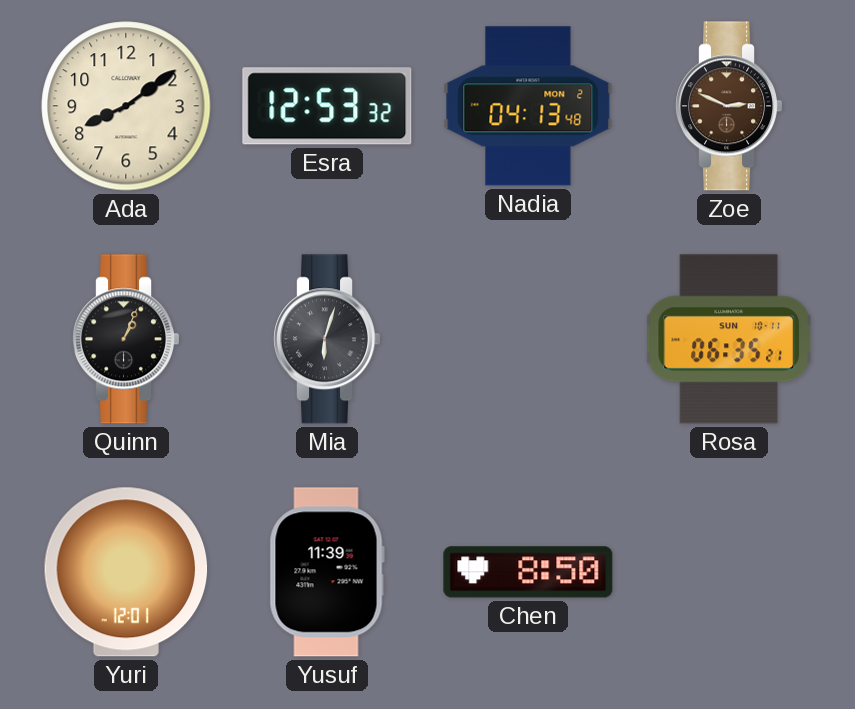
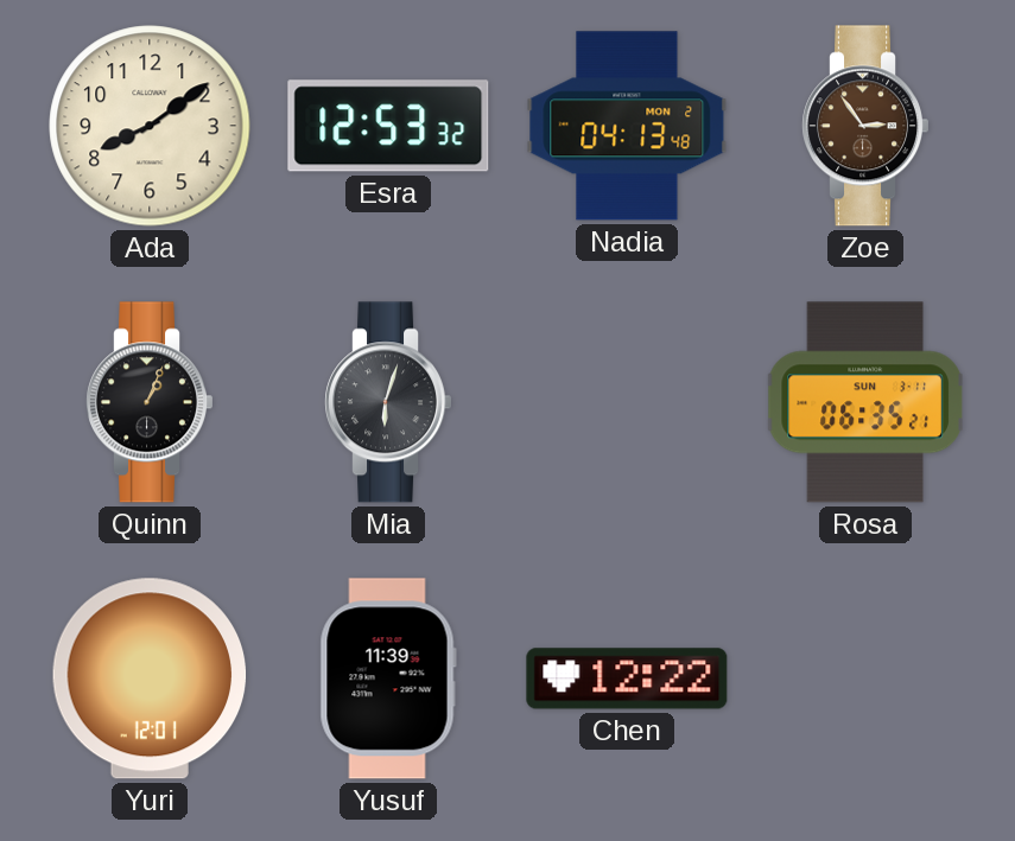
Zoe: 2:49 -> 2:54
Rosa date: SUN 10-11 -> SUN 3-11
Chen: 8:50 -> 12:22
